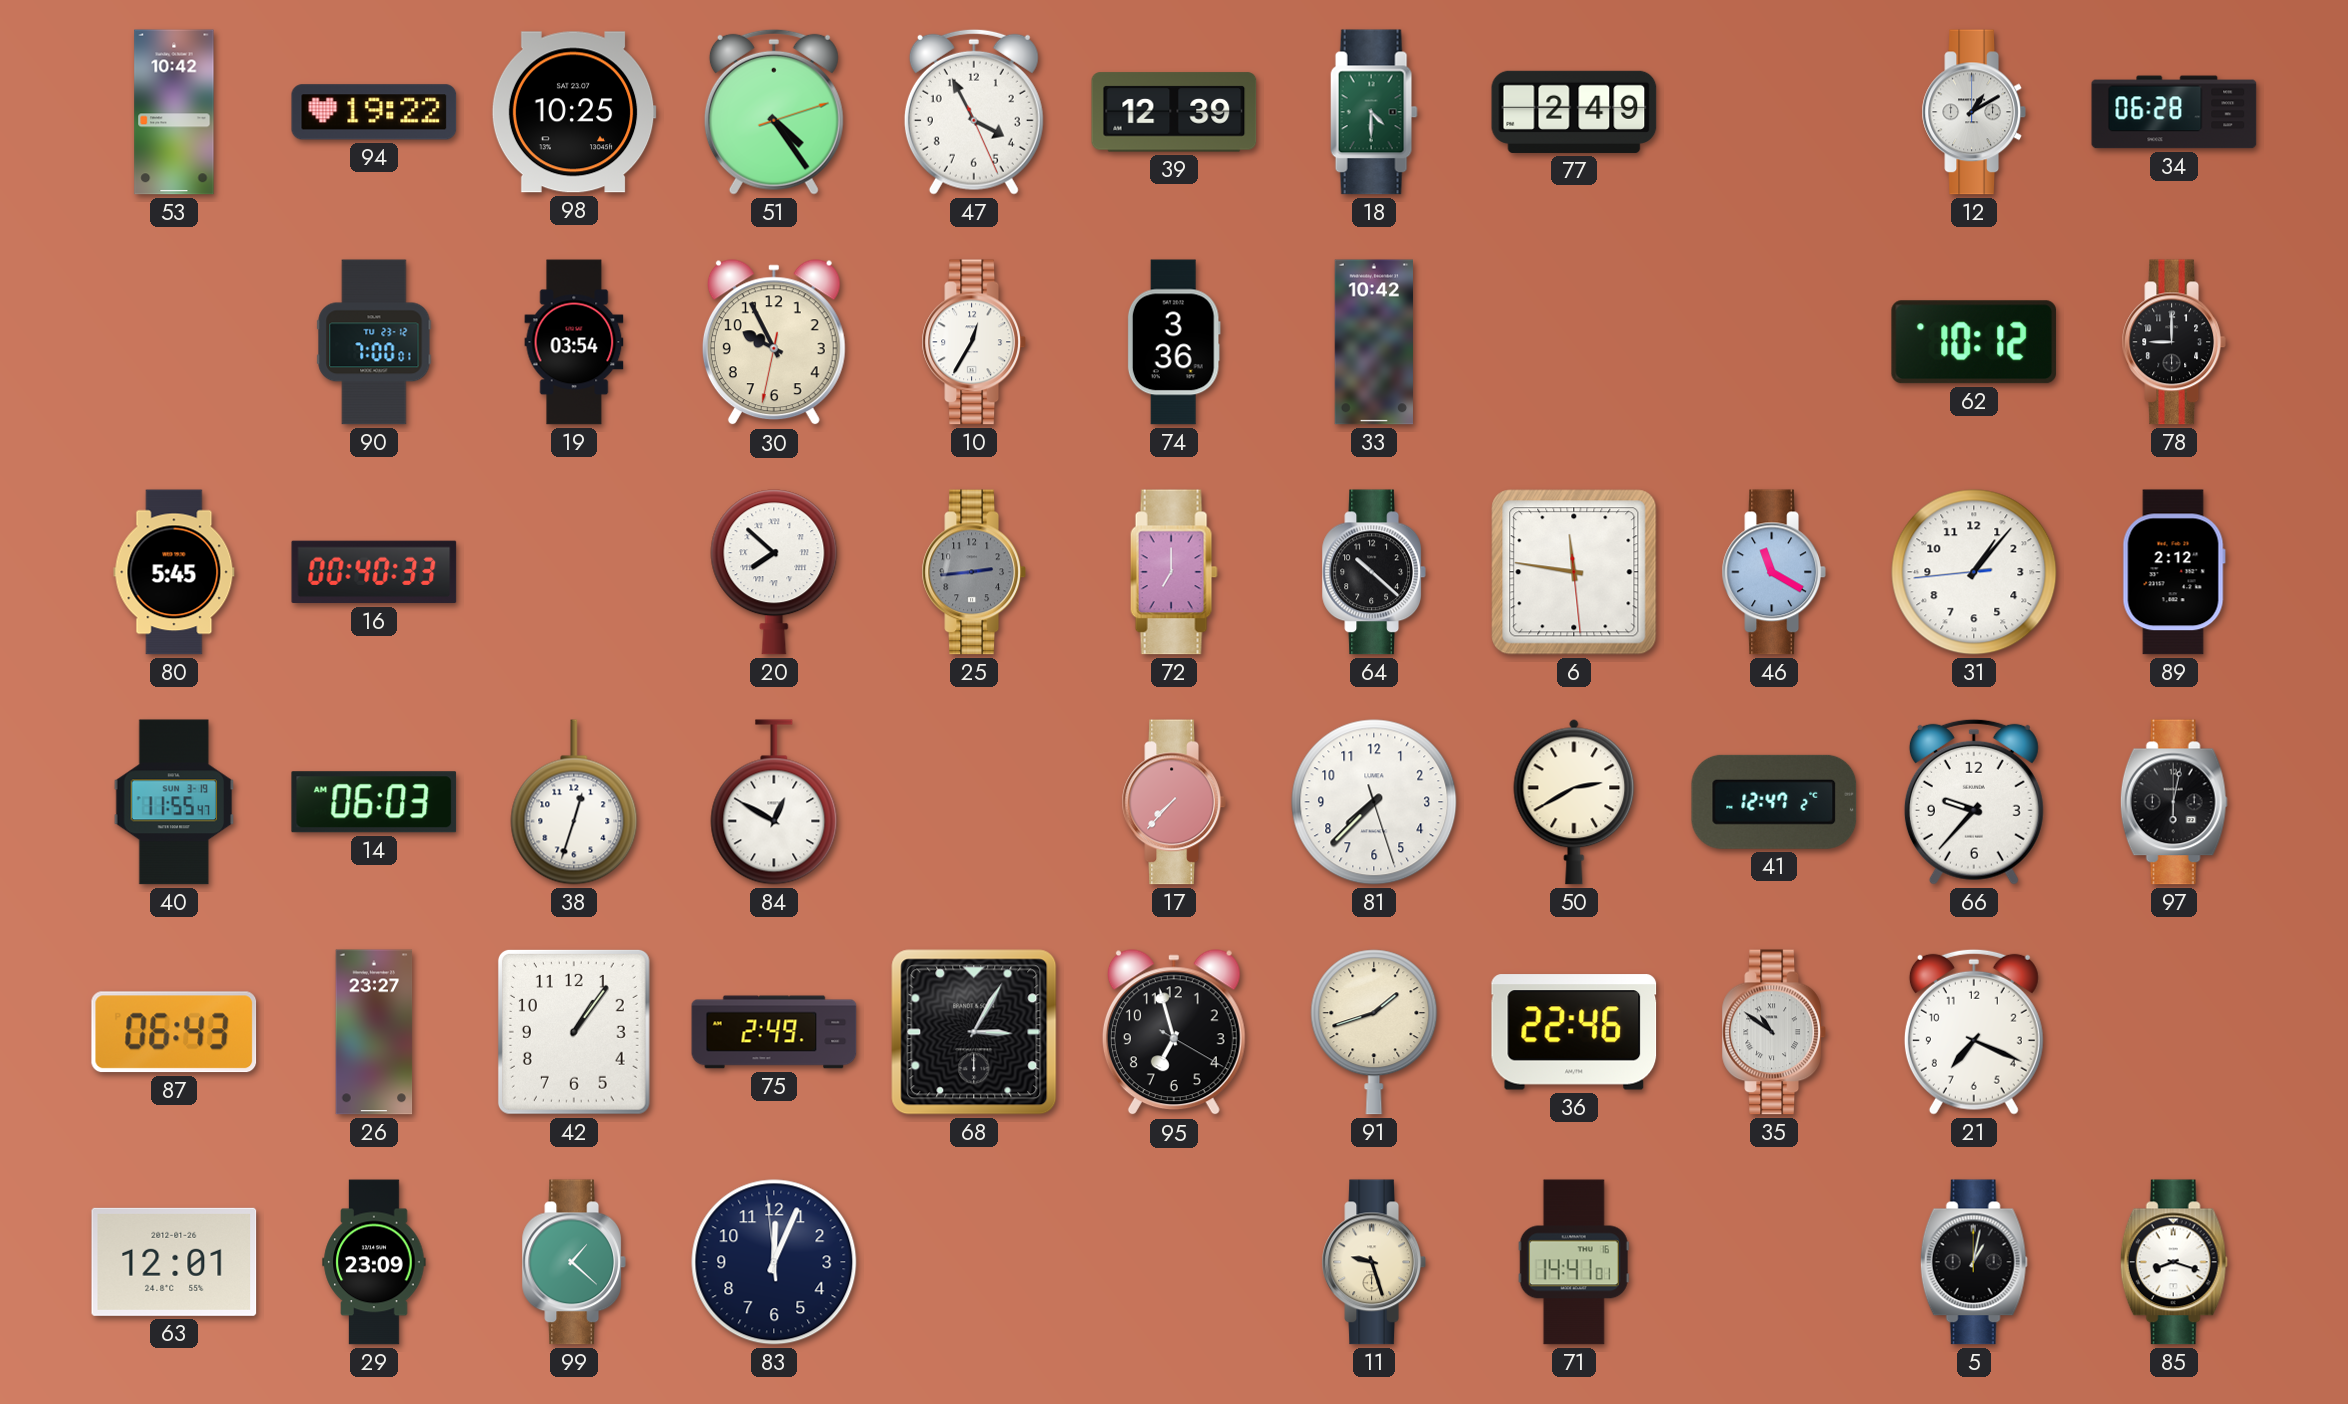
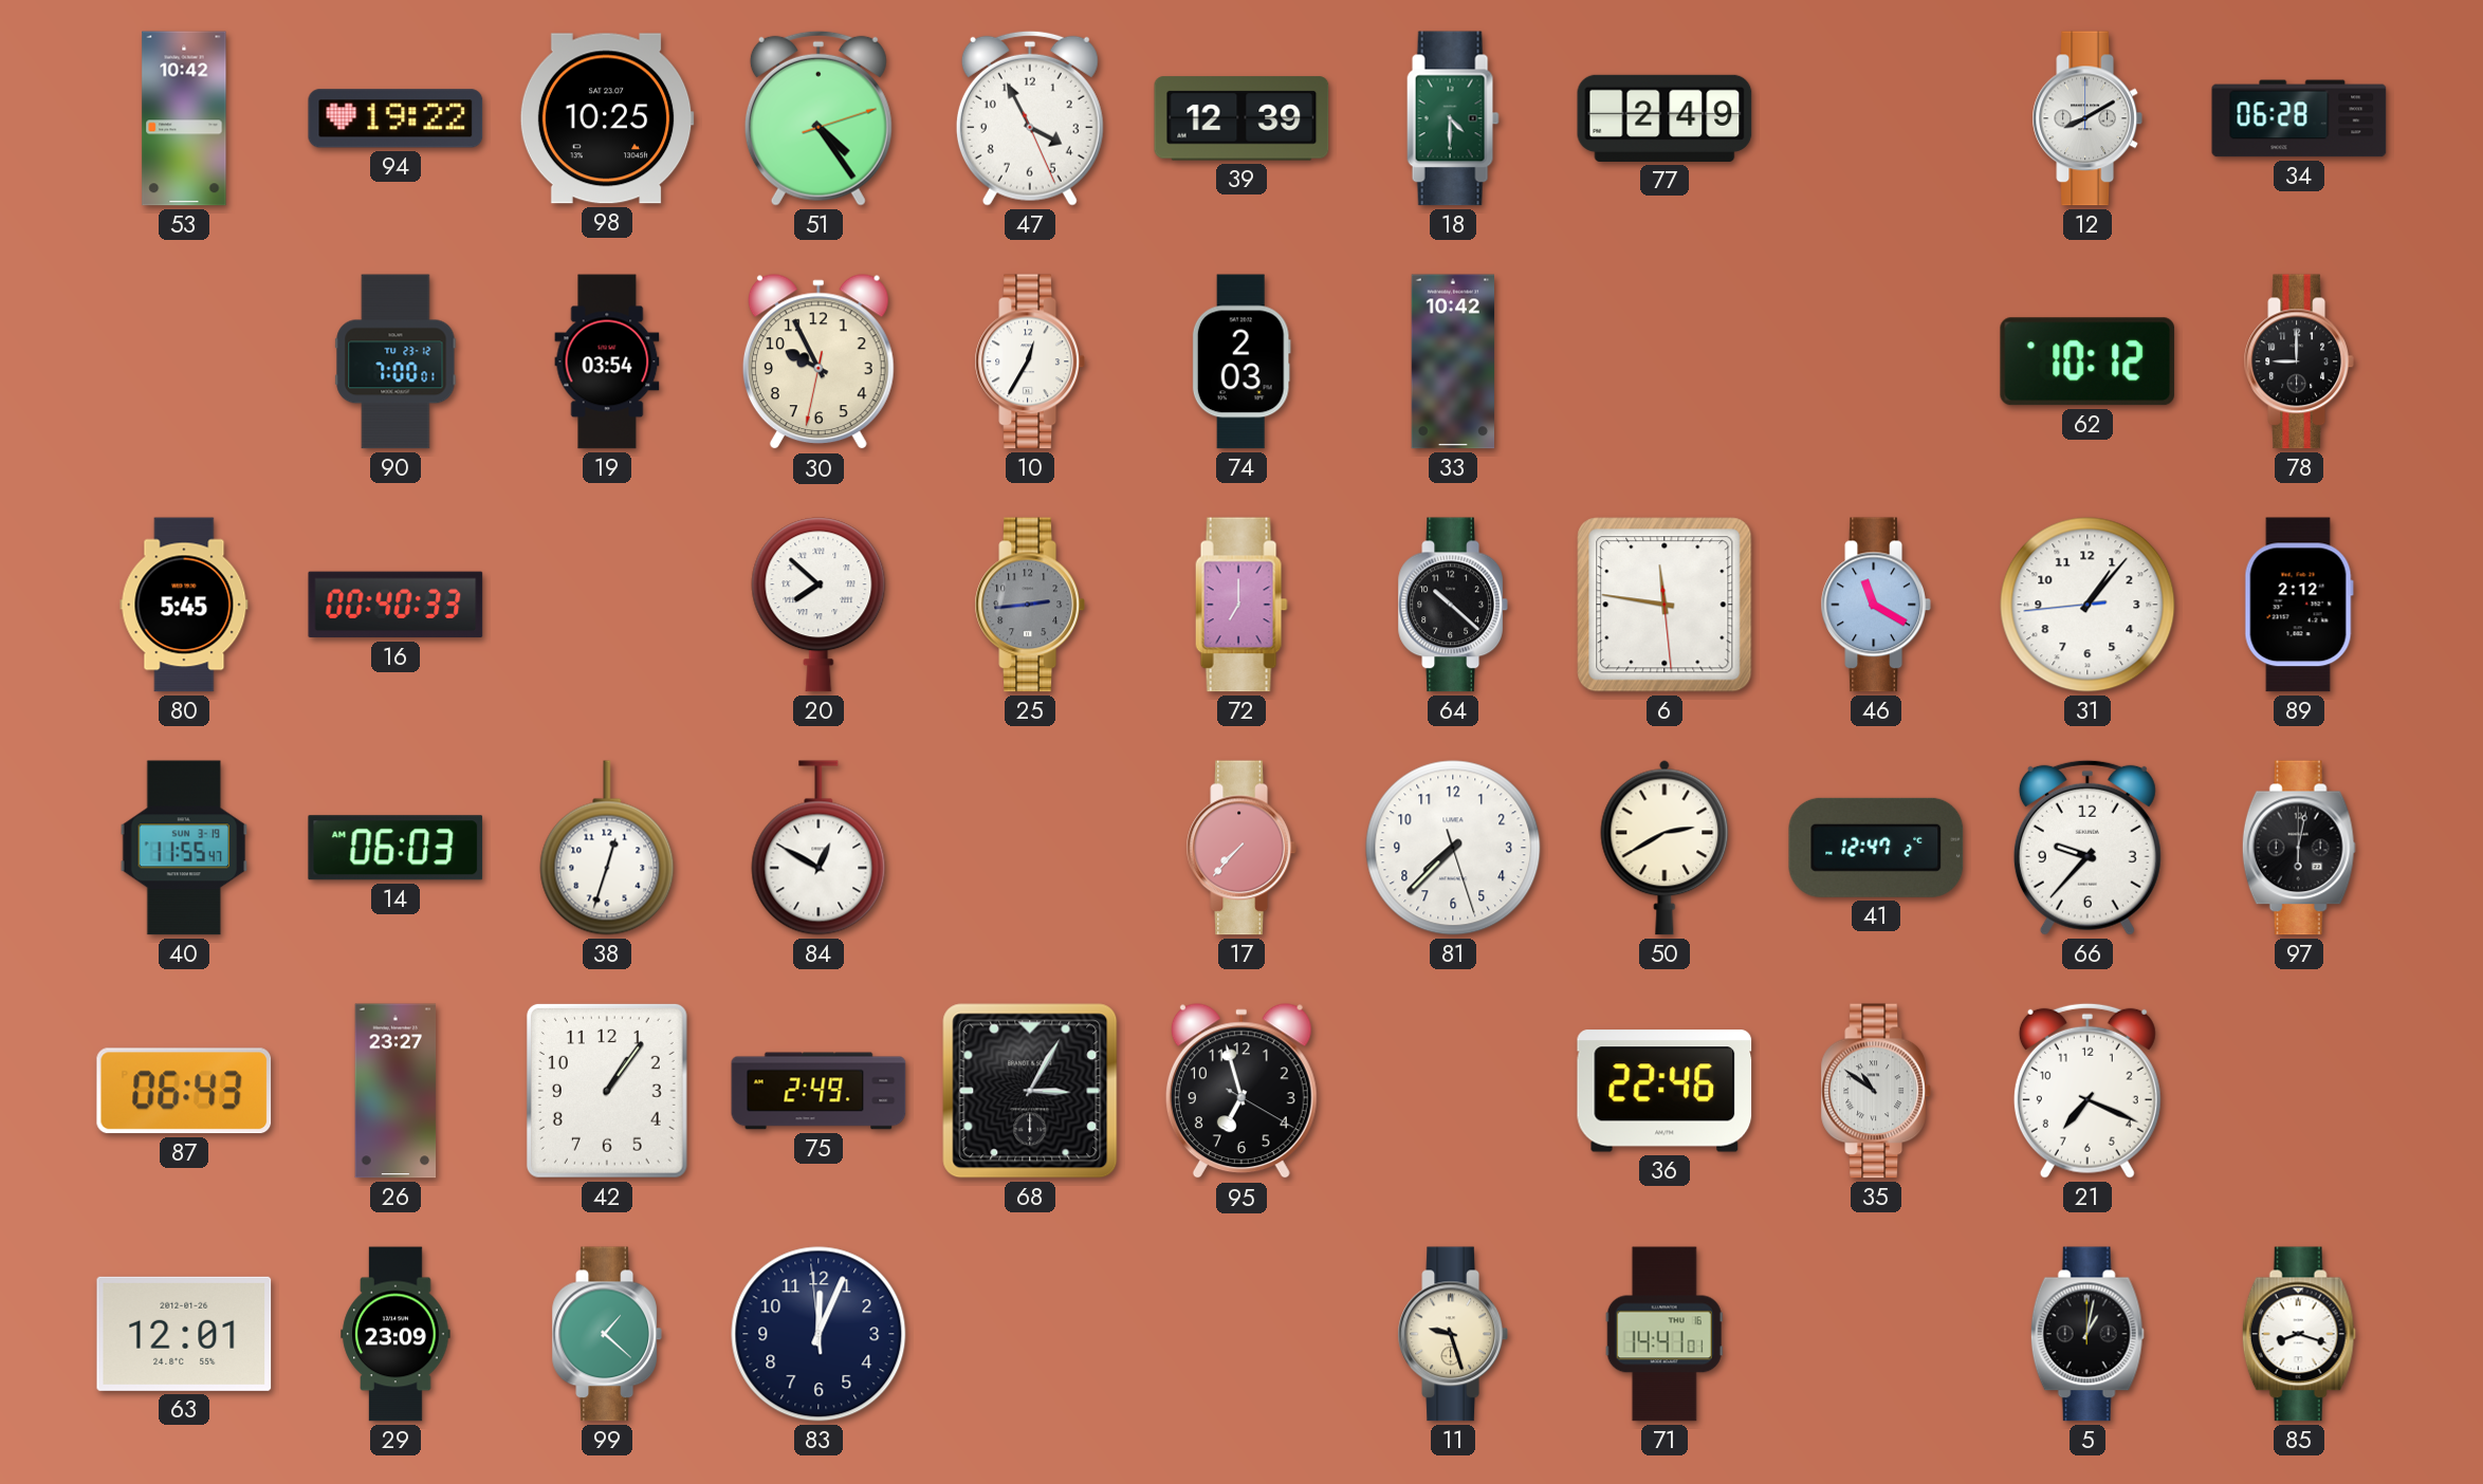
12: 1:10 -> 8:10
74: 3:36 -> 2:03
91: 1:42 -> none
